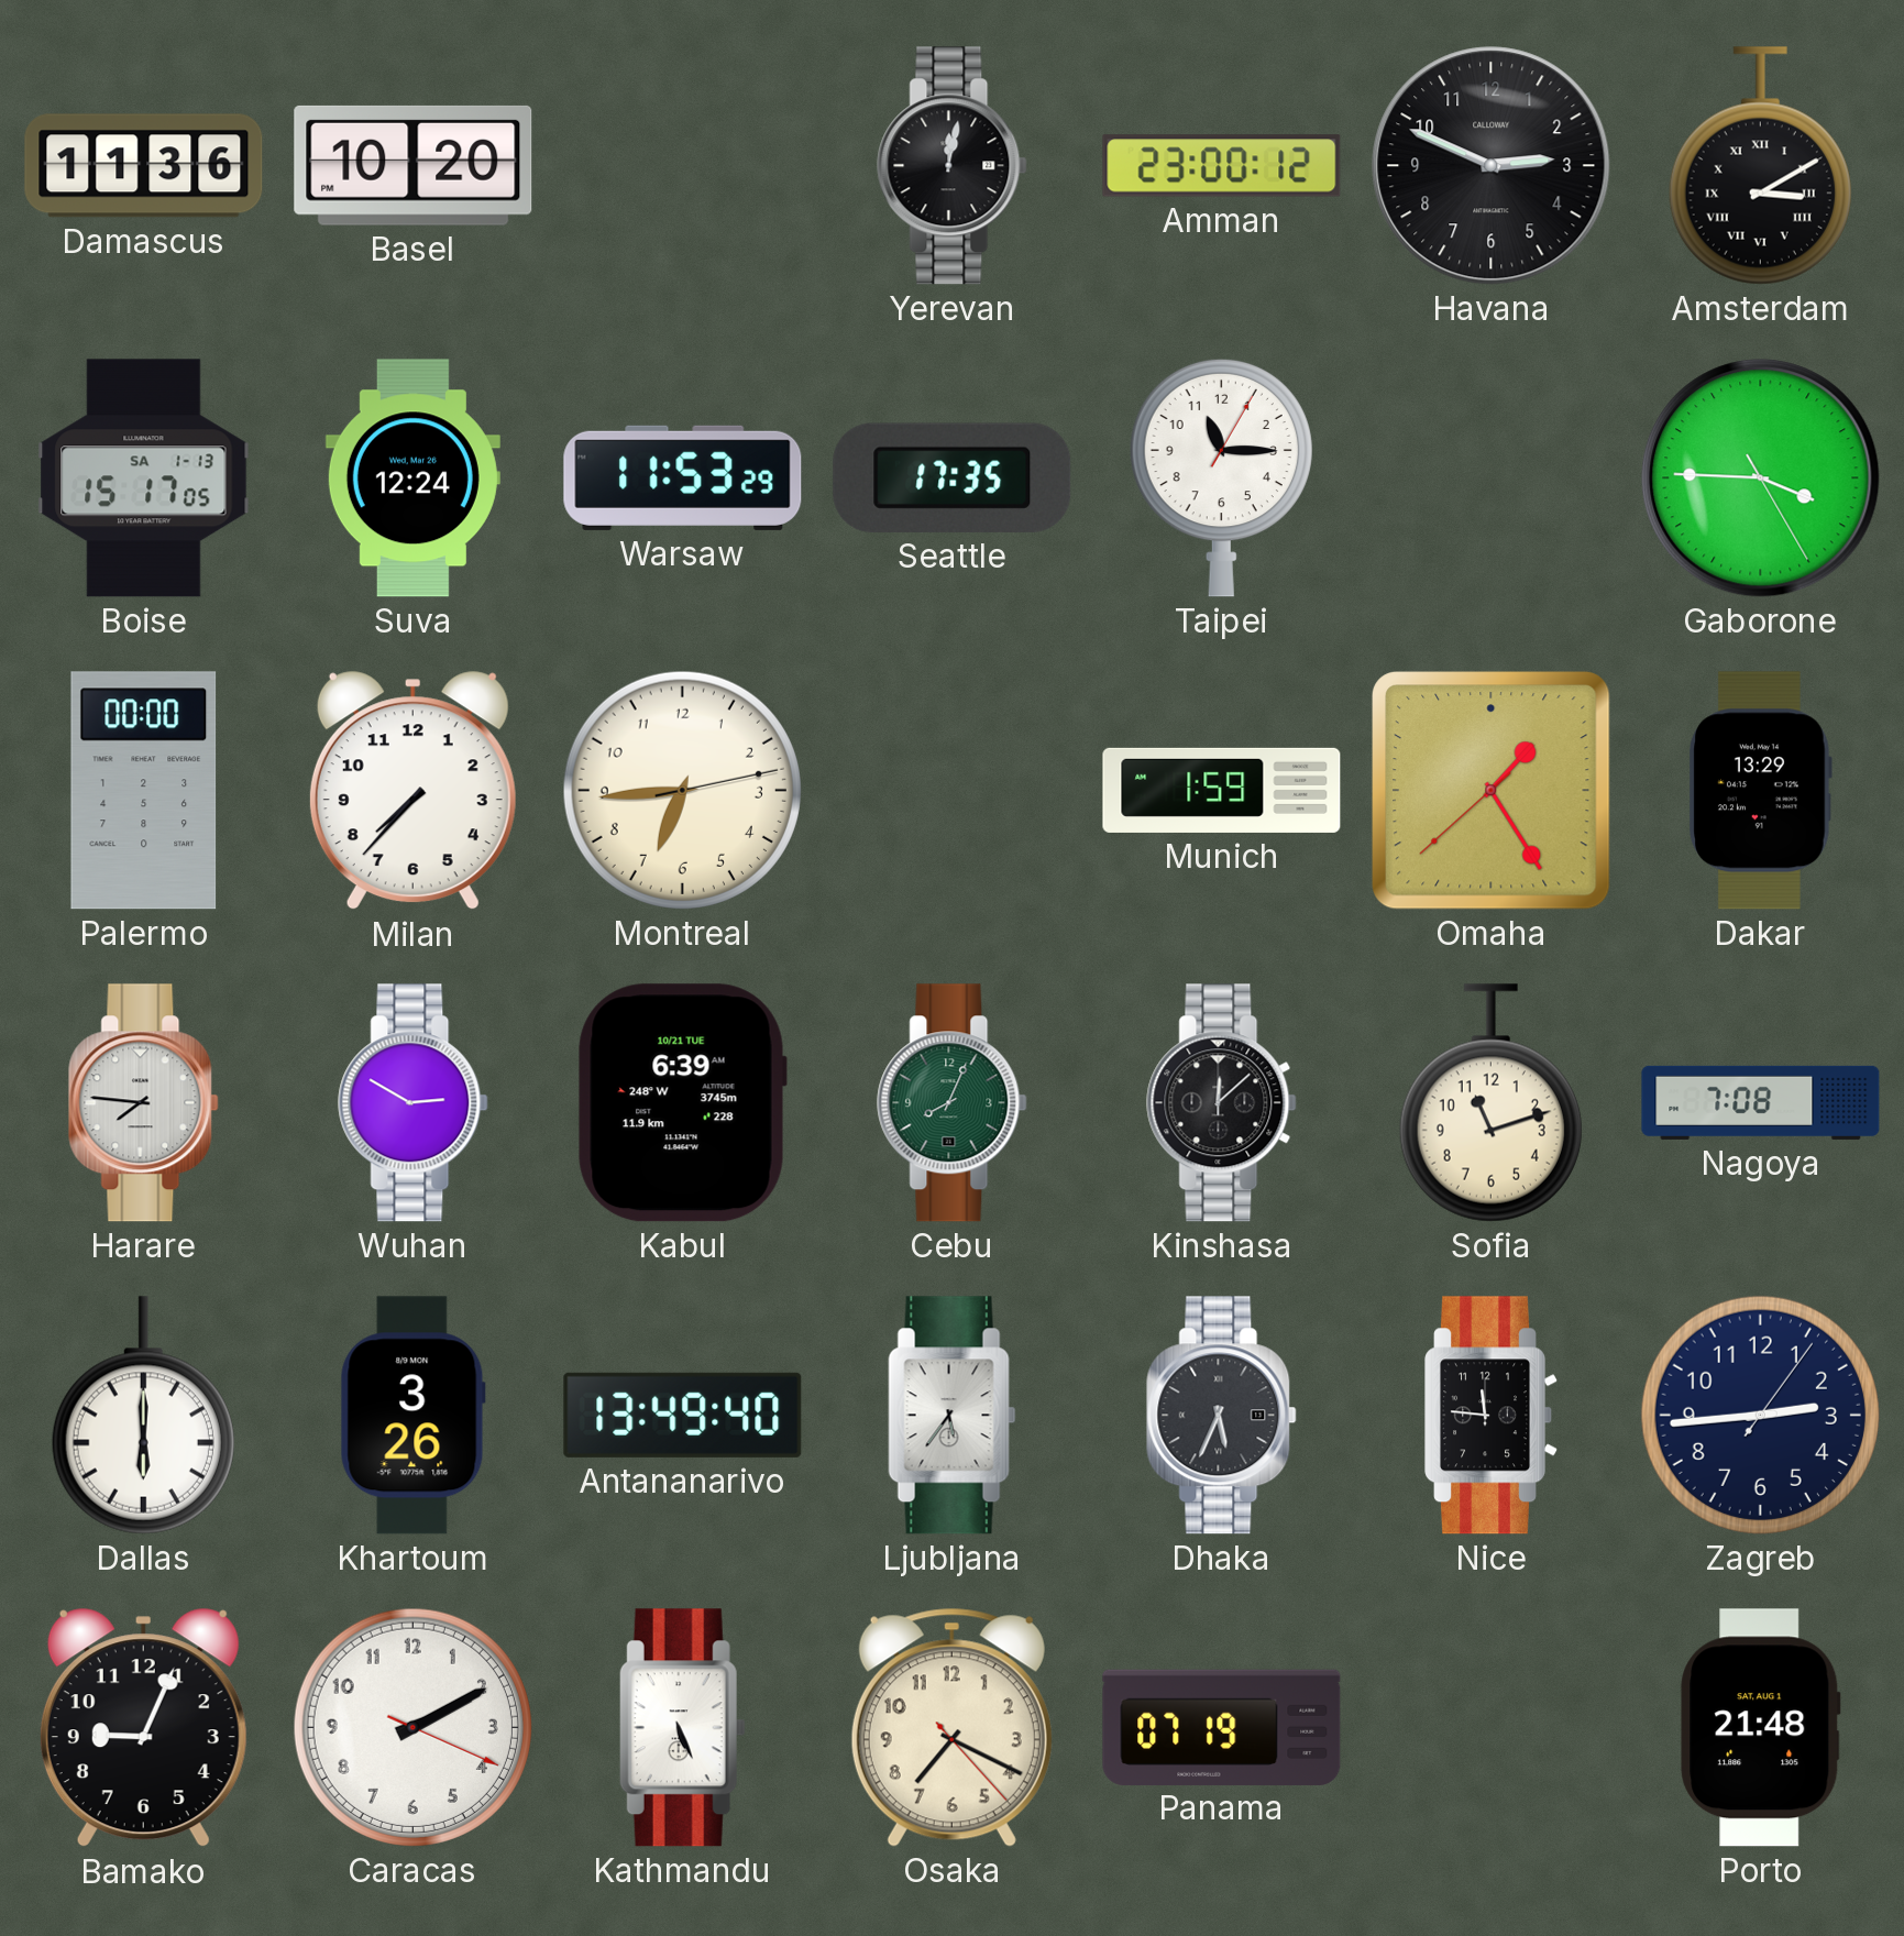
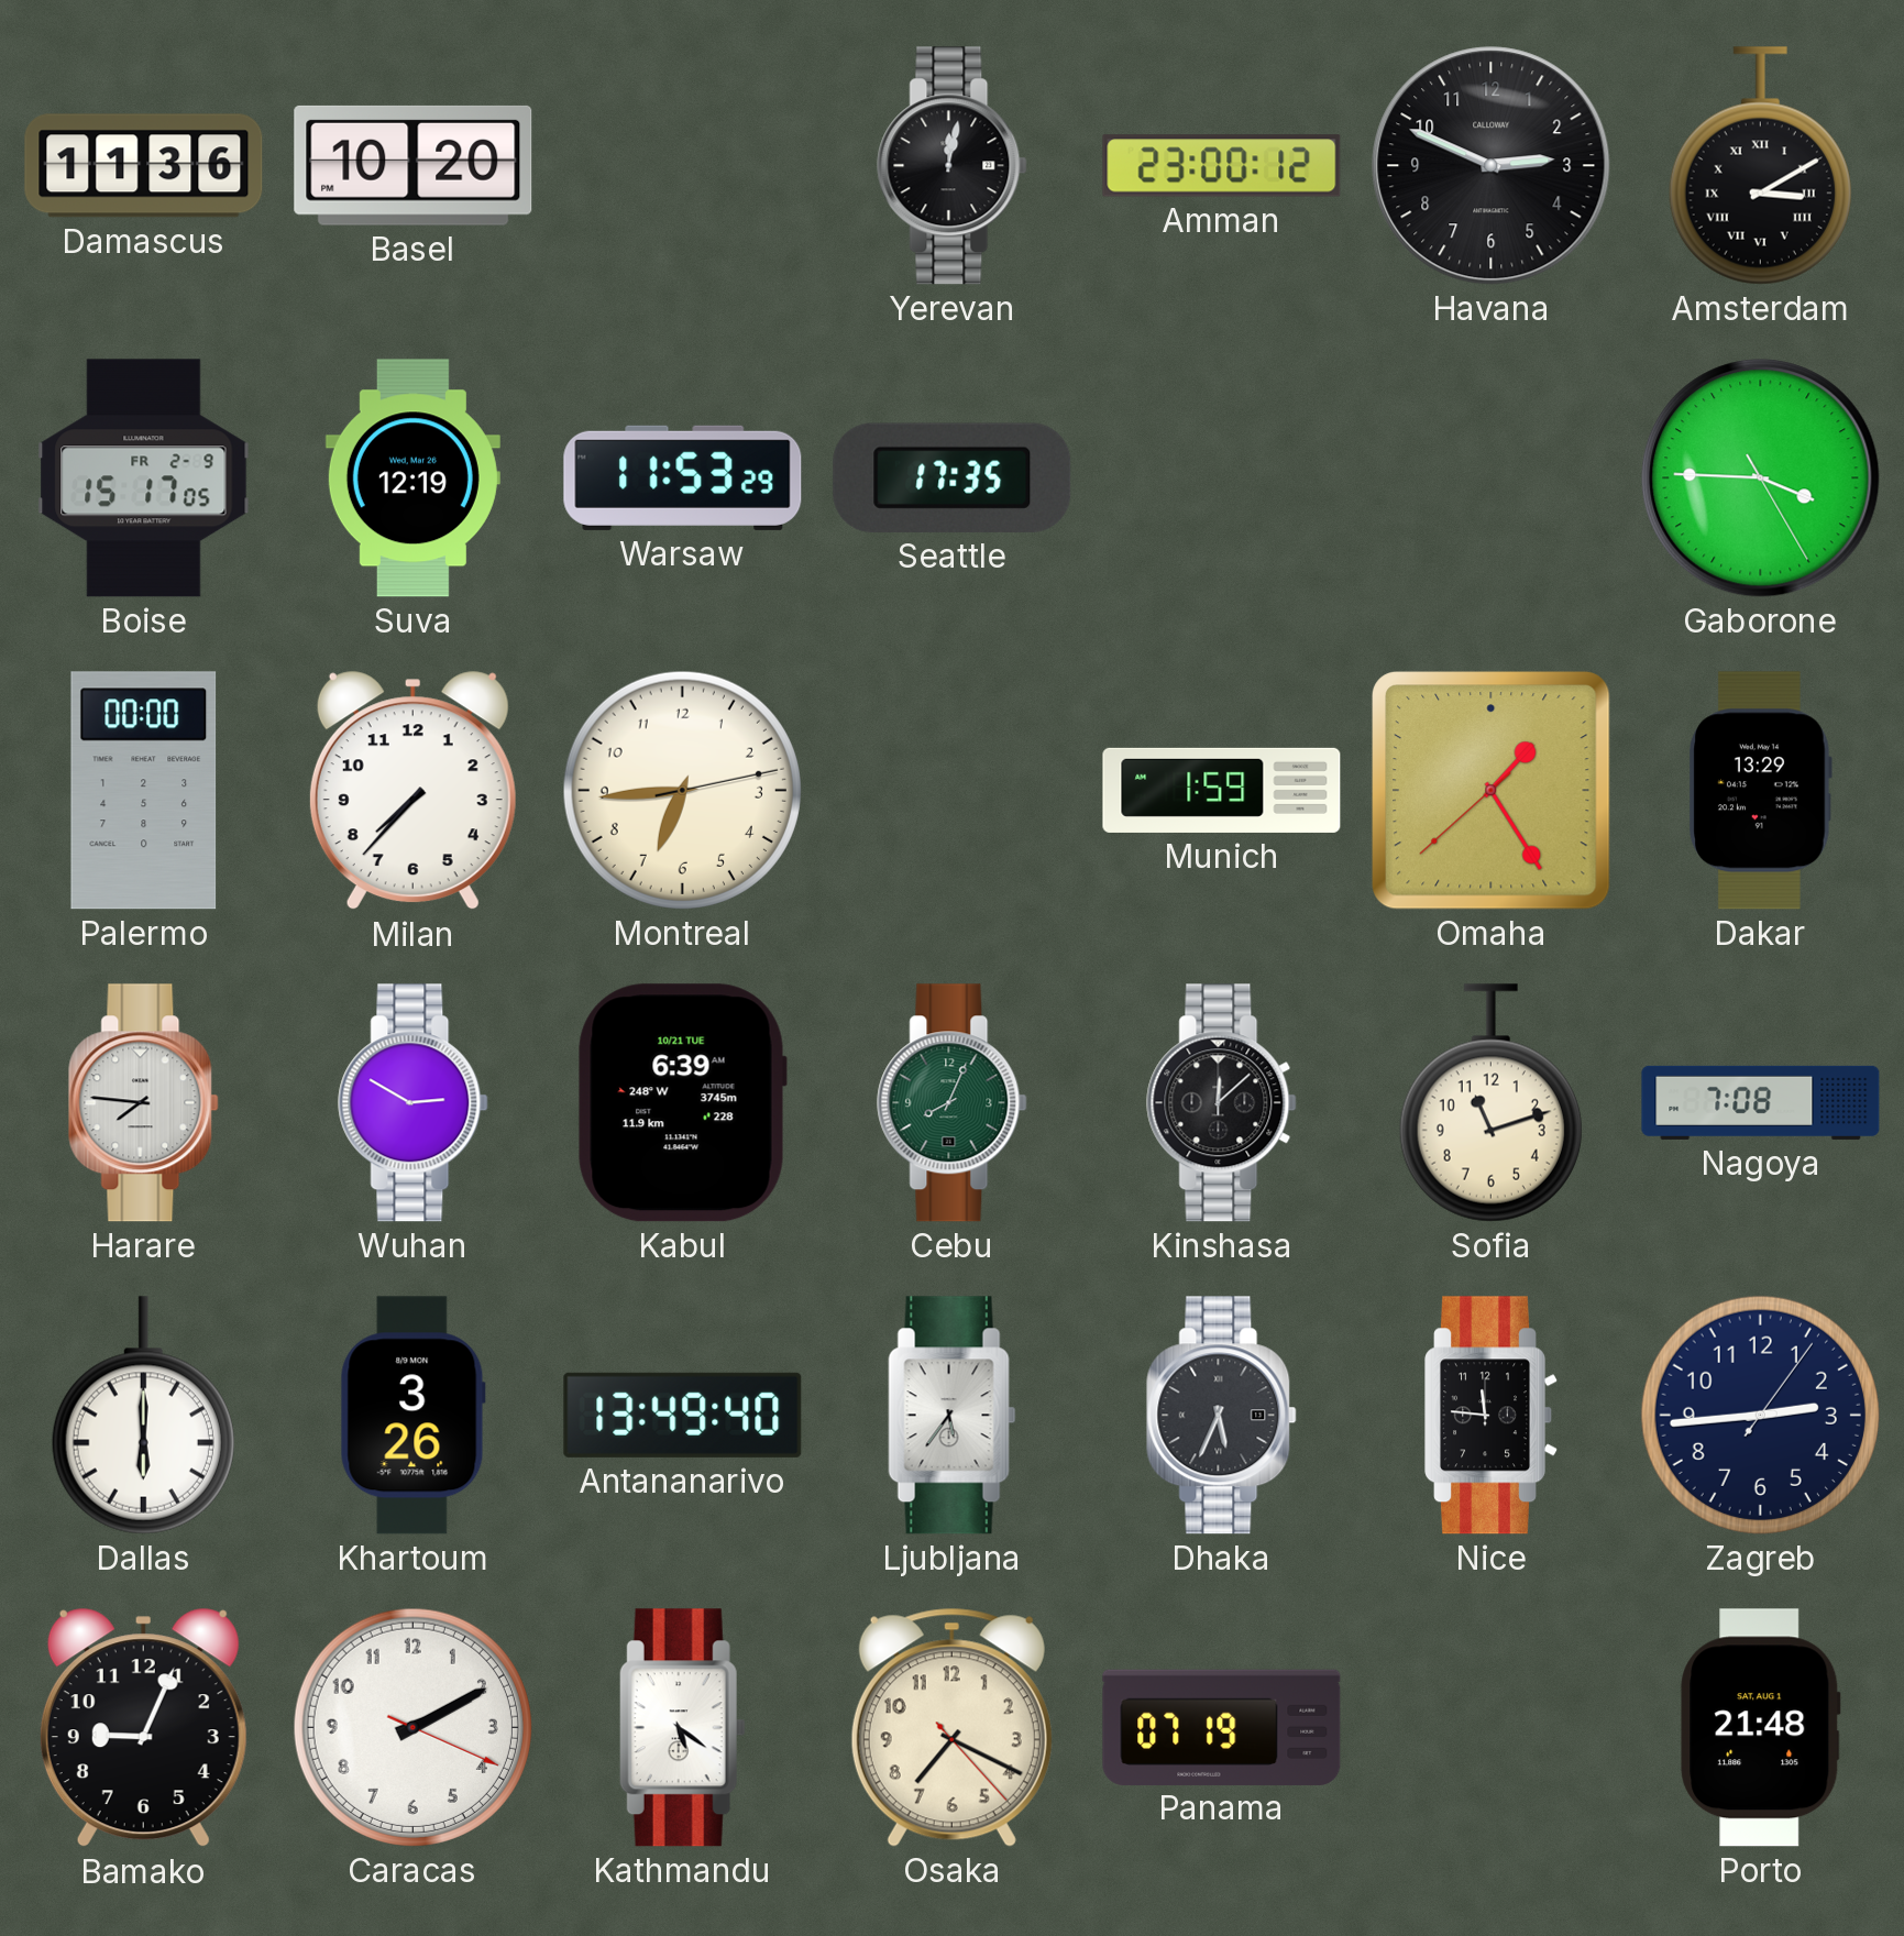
Boise date: SA 1-13 -> FR 2-9
Suva: 12:24 -> 12:19
Taipei: 11:15 -> none
Kathmandu: 5:26 -> 5:21
